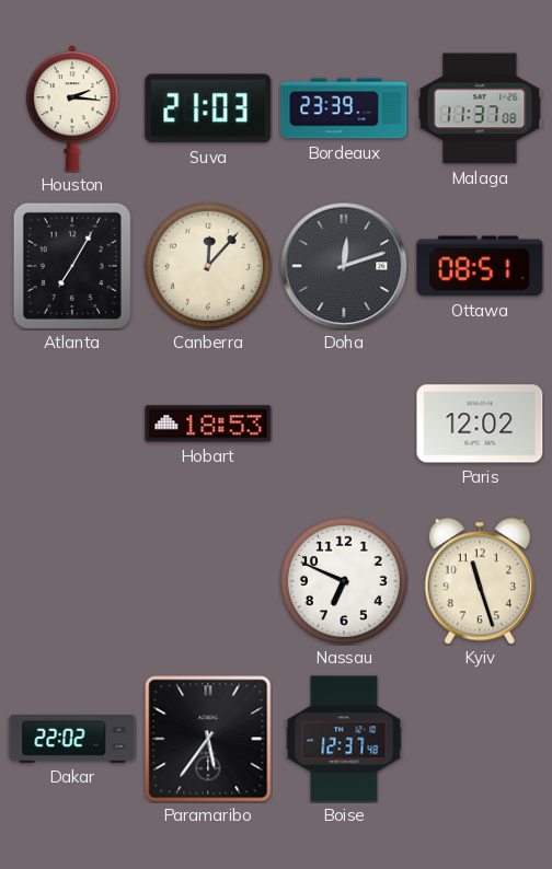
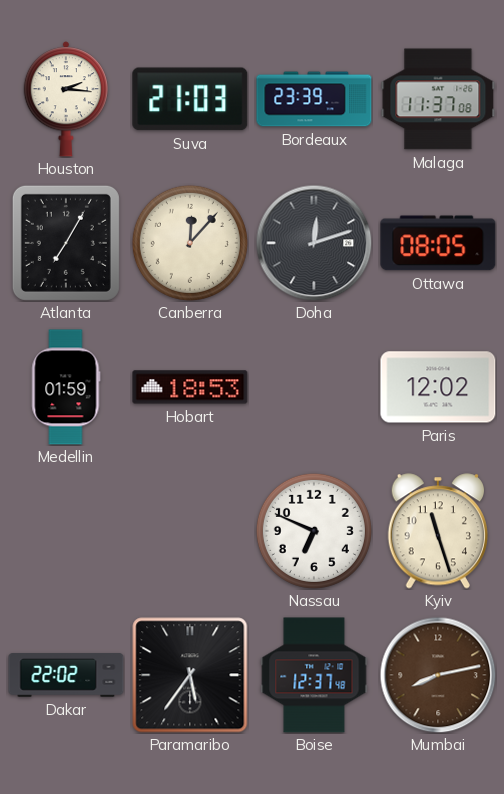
Ottawa: 08:51 -> 08:05
Medellin: none -> 01:59
Mumbai: none -> 8:13
